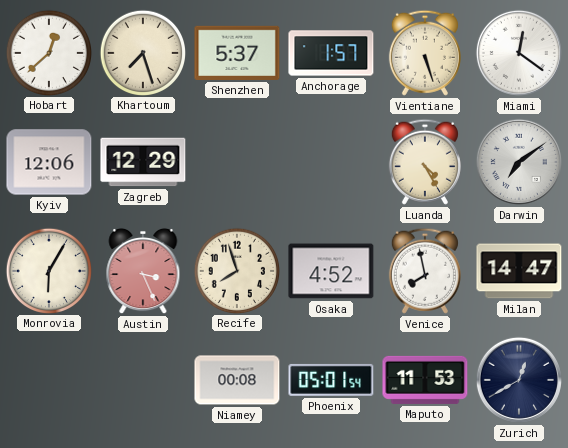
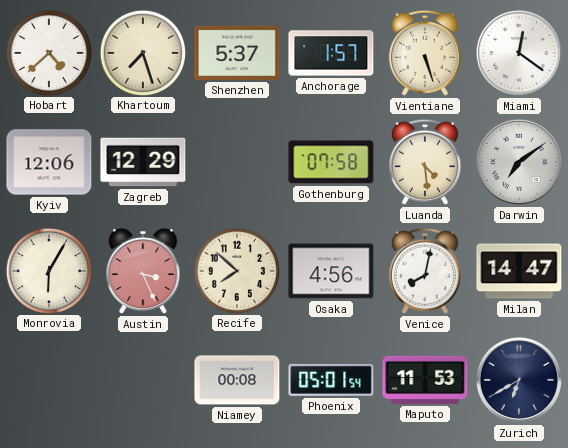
Hobart: 12:38 -> 4:38
Gothenburg: none -> 07:58
Luanda: 4:25 -> 4:29
Recife: 7:57 -> 7:52
Osaka: 4:52 -> 4:56
Venice: 7:58 -> 8:02
Zurich: 12:40 -> 6:40
